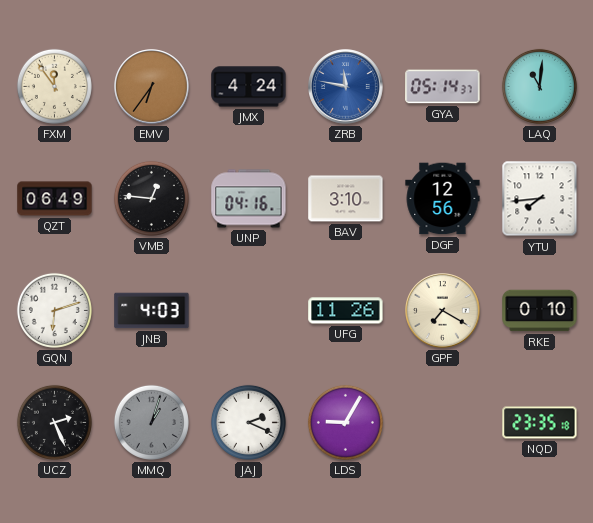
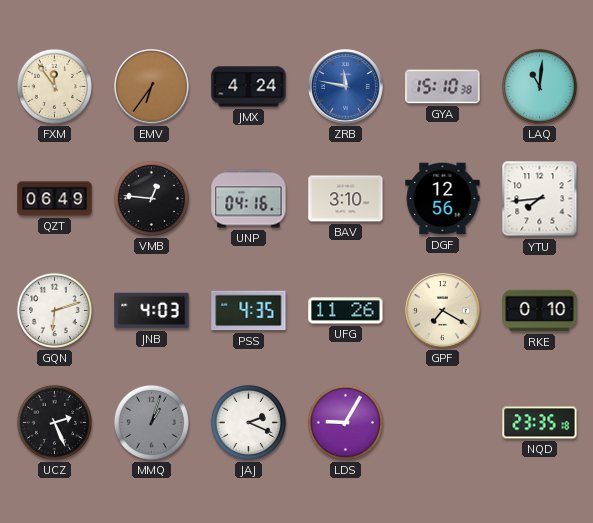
GYA: 05:14 -> 15:10
PSS: none -> 4:35
